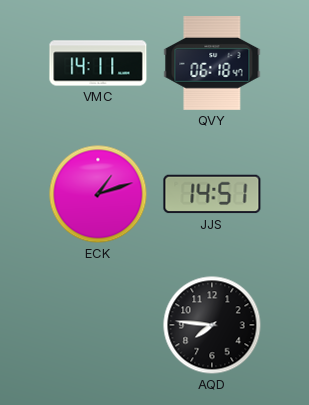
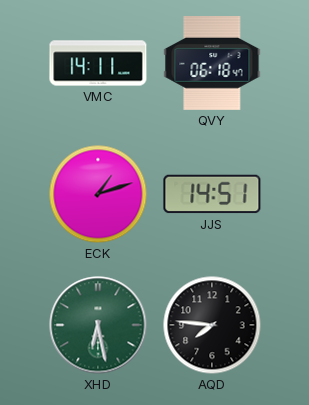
XHD: none -> 6:28
